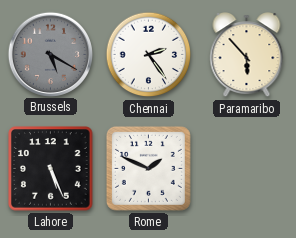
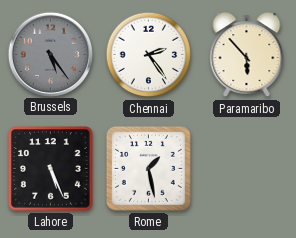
Brussels: 5:20 -> 5:24
Rome: 1:49 -> 1:28
